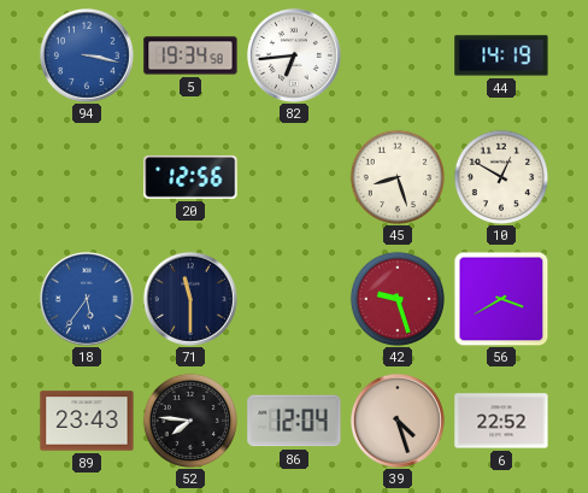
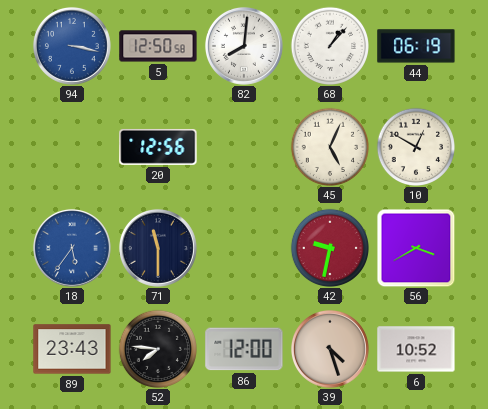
5: 19:34 -> 12:50
82: 6:44 -> 8:01
68: none -> 1:07
44: 14:19 -> 06:19
45: 8:27 -> 5:04
42: 9:27 -> 9:32
86: 12:04 -> 12:00
6: 22:52 -> 10:52
